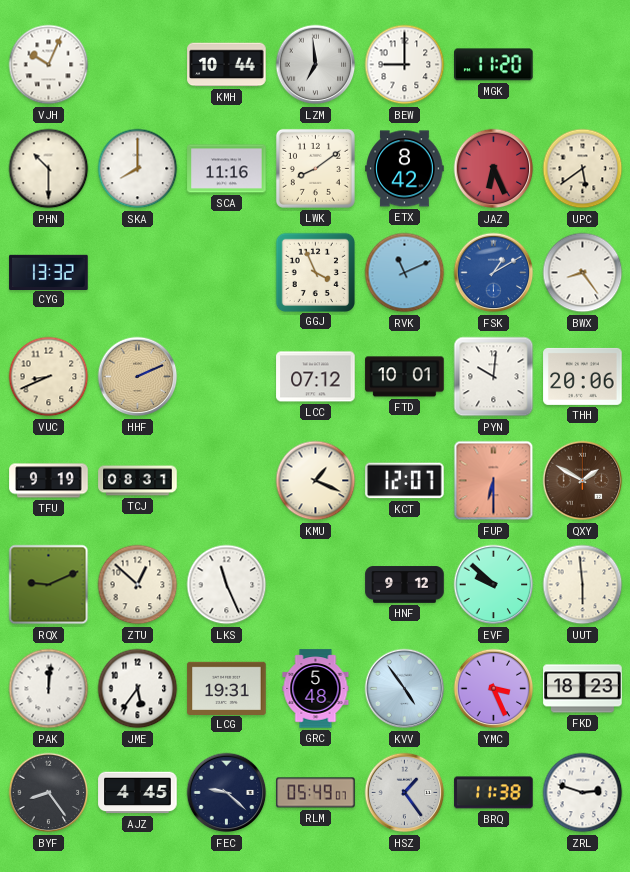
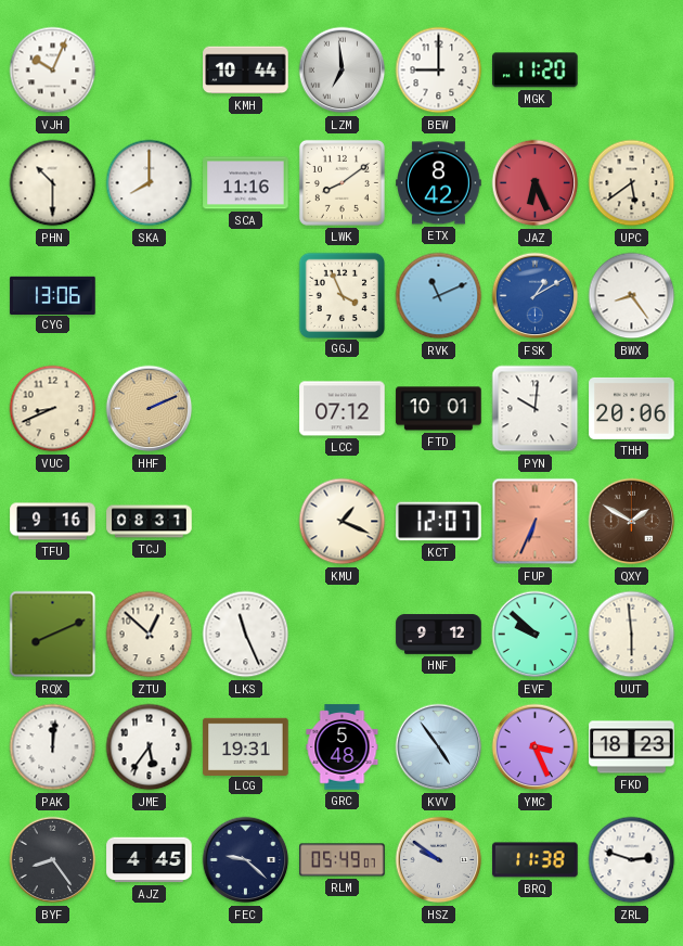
CYG: 13:32 -> 13:06
TFU: 9:19 -> 9:16
FUP: 6:30 -> 6:34
RQX: 9:11 -> 8:11
HSZ: 1:24 -> 9:51
